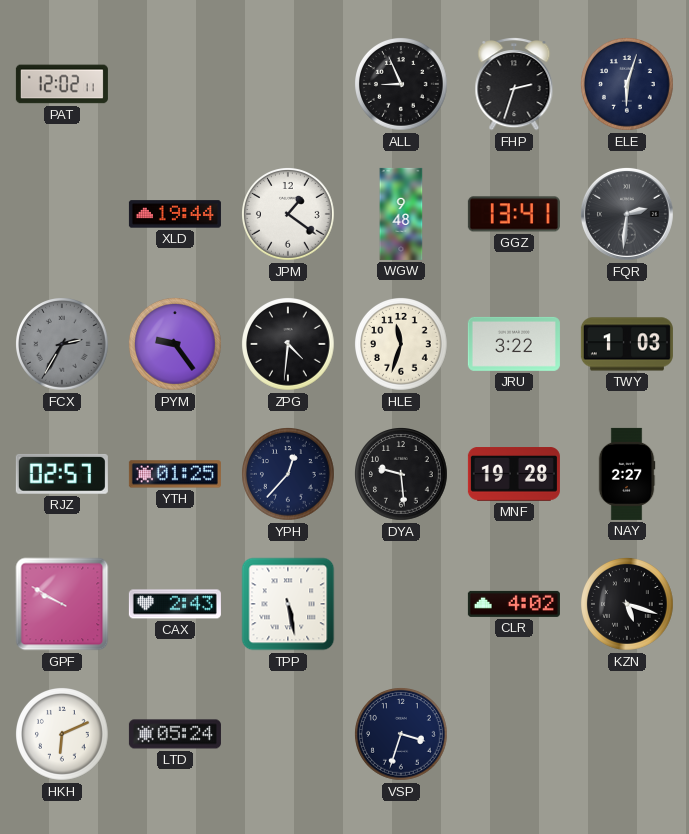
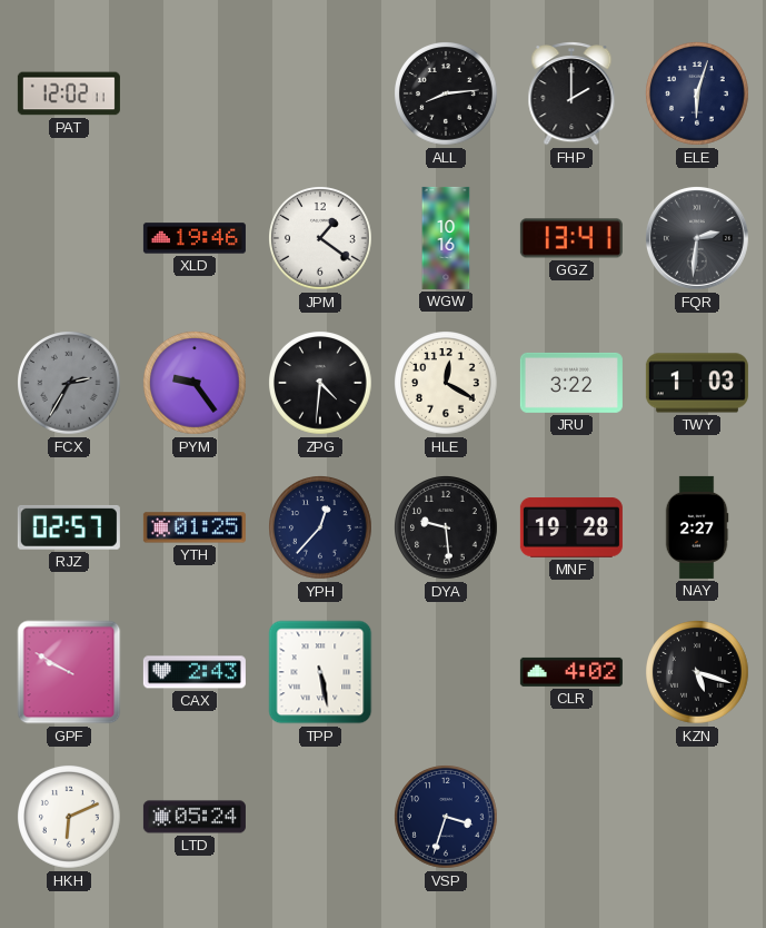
ALL: 8:56 -> 8:14
FHP: 2:33 -> 2:00
XLD: 19:44 -> 19:46
WGW: 9:48 -> 10:16
HLE: 11:33 -> 12:20
